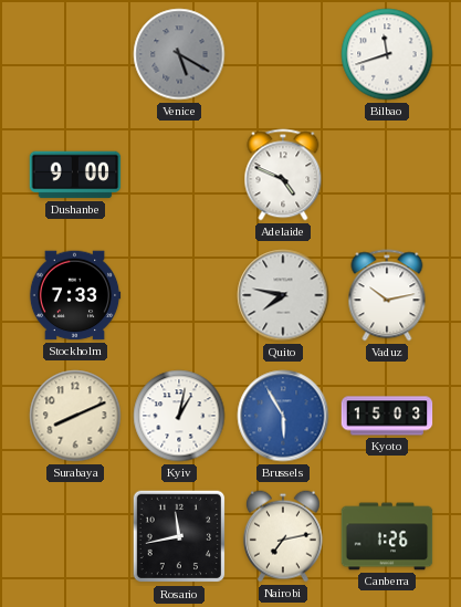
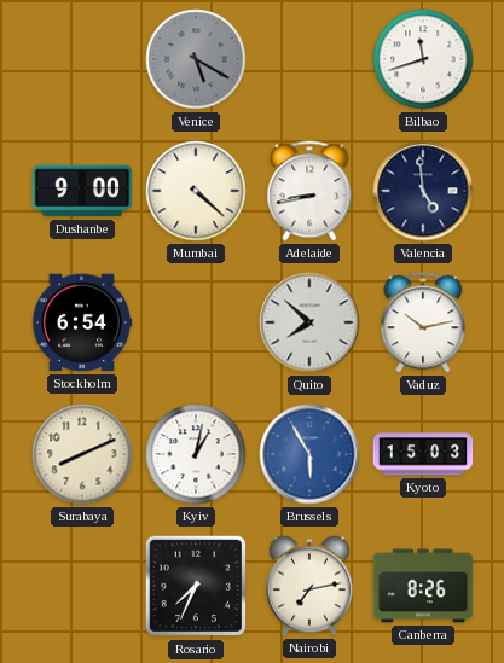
Mumbai: none -> 4:22
Adelaide: 4:49 -> 8:43
Valencia: none -> 4:59
Stockholm: 7:33 -> 6:54
Quito: 7:47 -> 7:52
Rosario: 11:43 -> 7:34
Canberra: 1:26 -> 8:26
